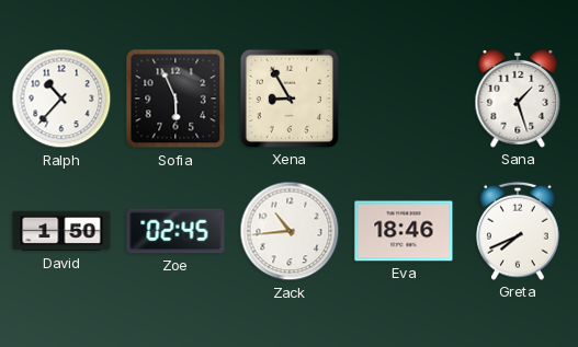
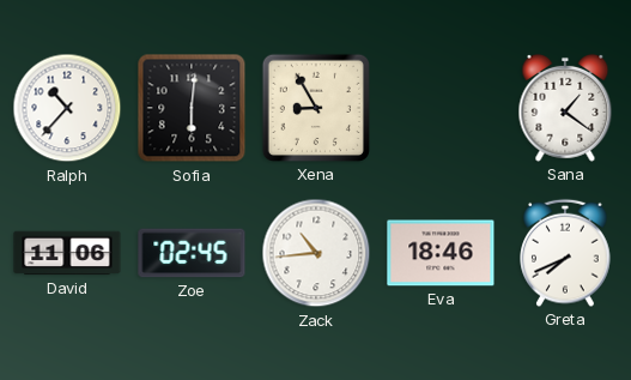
Sofia: 5:56 -> 6:01
Sana: 1:27 -> 1:21
David: 1:50 -> 11:06
